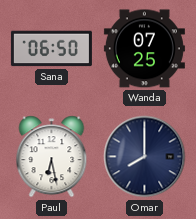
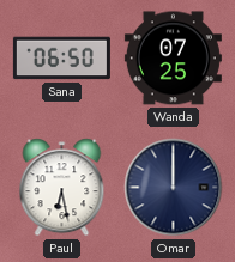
Omar: 8:00 -> 12:00
